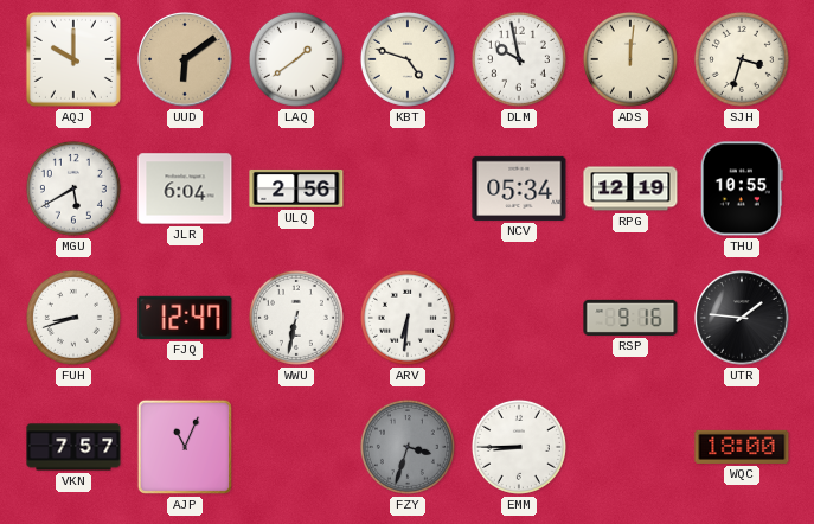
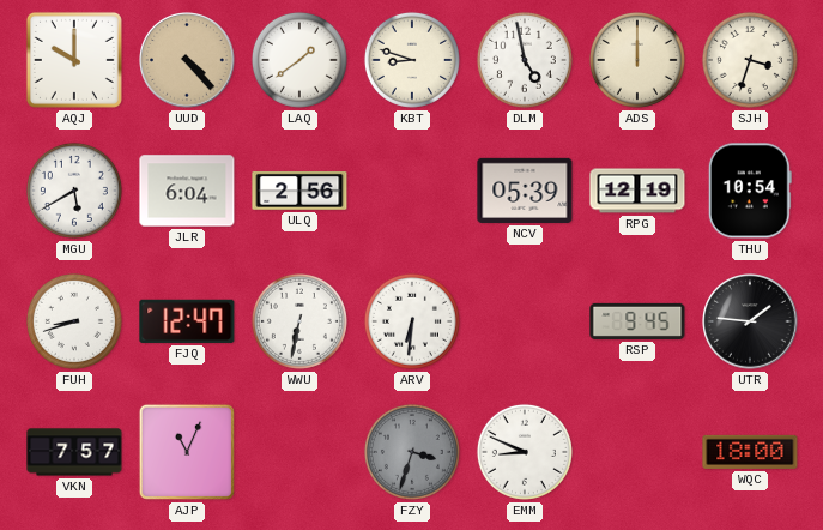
UUD: 6:09 -> 4:23
KBT: 4:48 -> 8:48
DLM: 9:58 -> 4:58
ADS: 12:01 -> 12:00
NCV: 05:34 -> 05:39
THU: 10:55 -> 10:54
RSP: 9:16 -> 9:45
EMM: 8:45 -> 8:49
